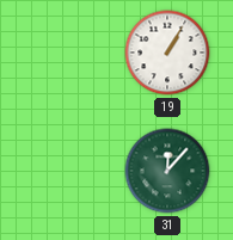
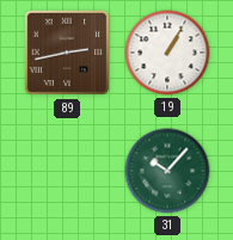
89: none -> 2:43
31: 12:07 -> 10:07
